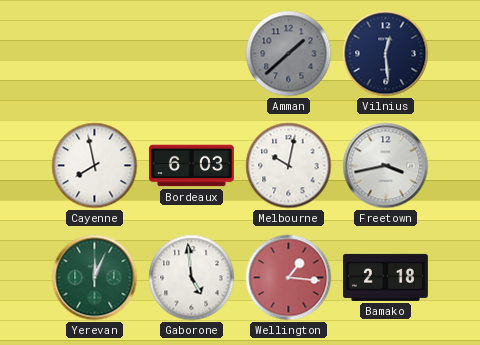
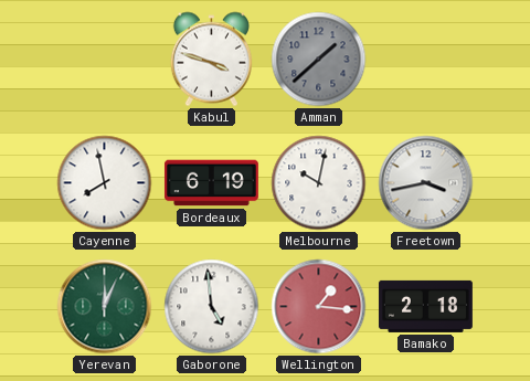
Kabul: none -> 3:48
Vilnius: 12:29 -> none
Bordeaux: 6:03 -> 6:19
